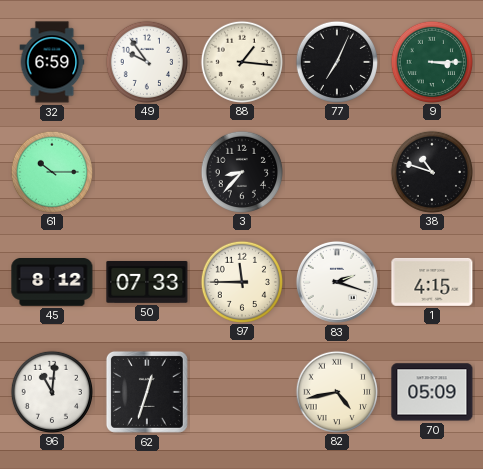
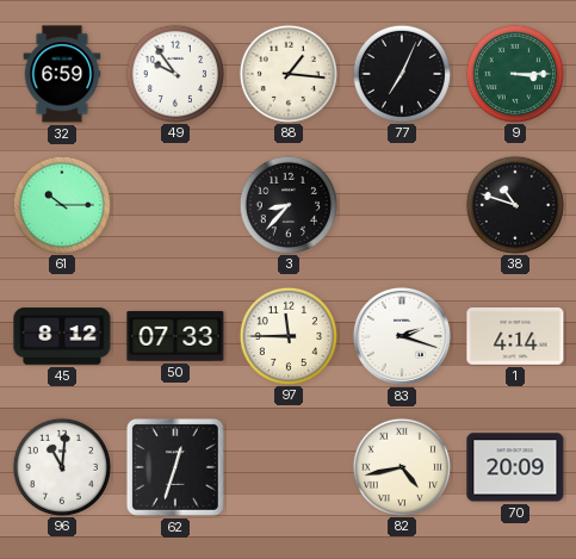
1: 4:15 -> 4:14
70: 05:09 -> 20:09
